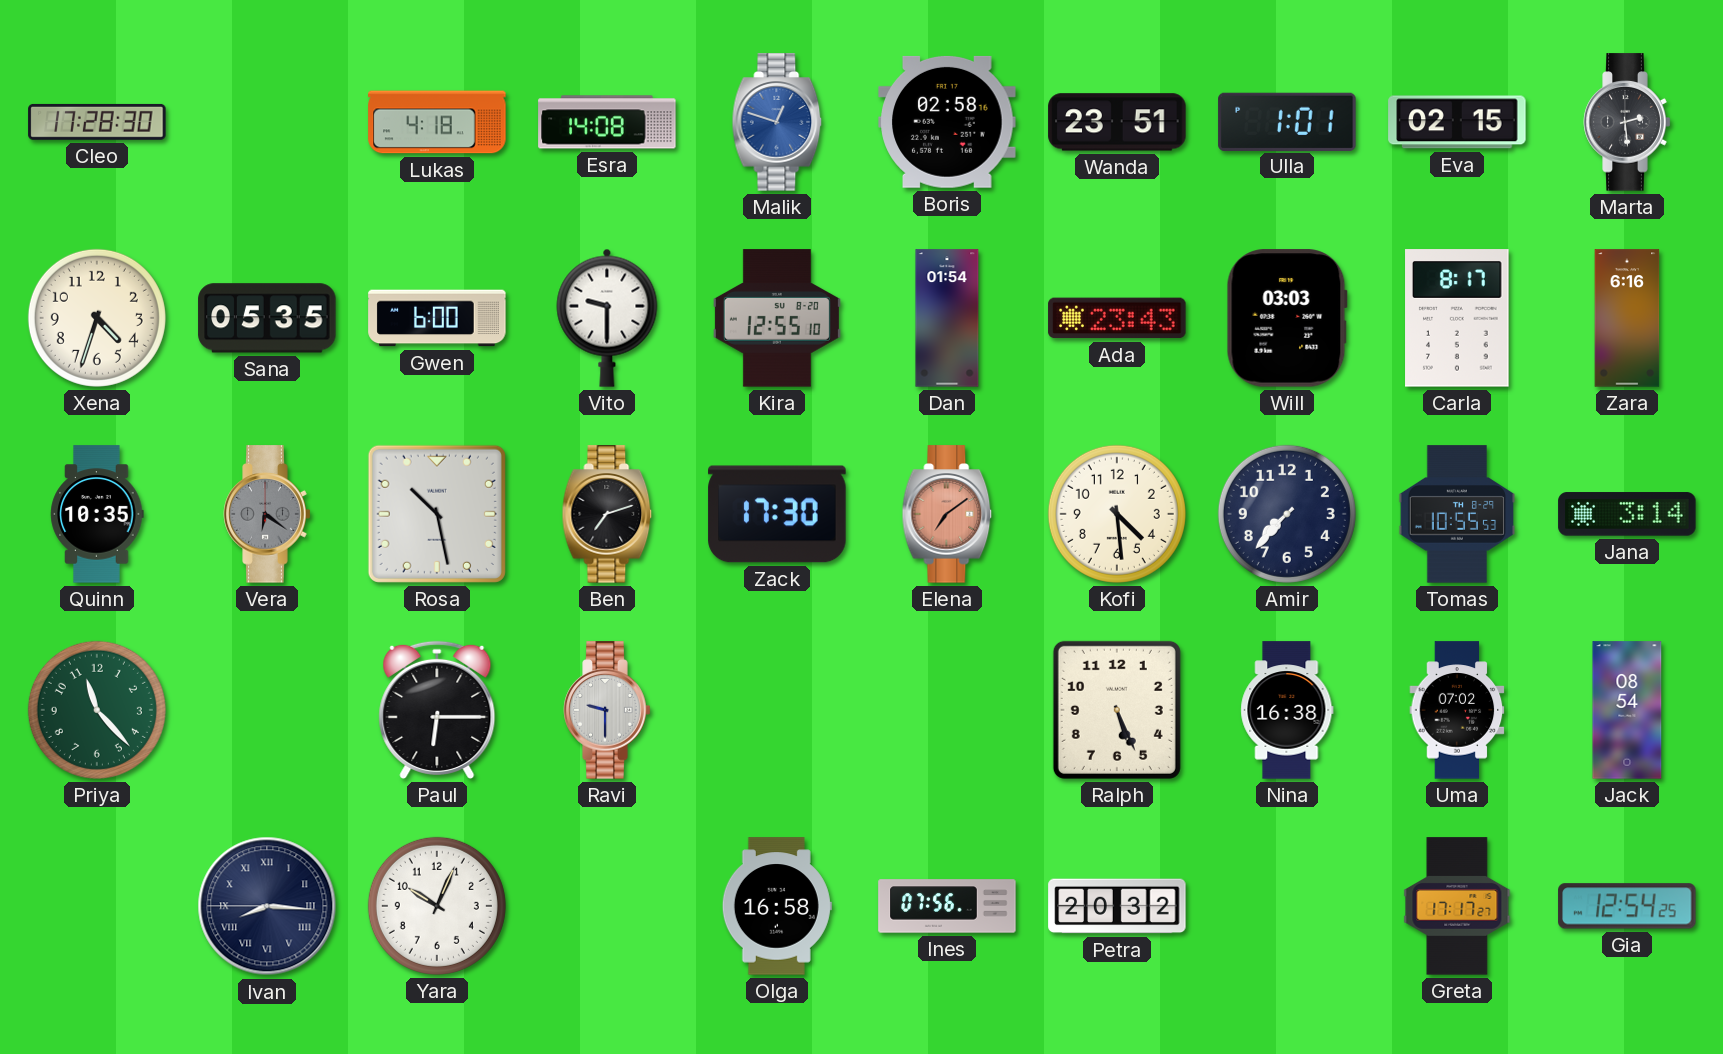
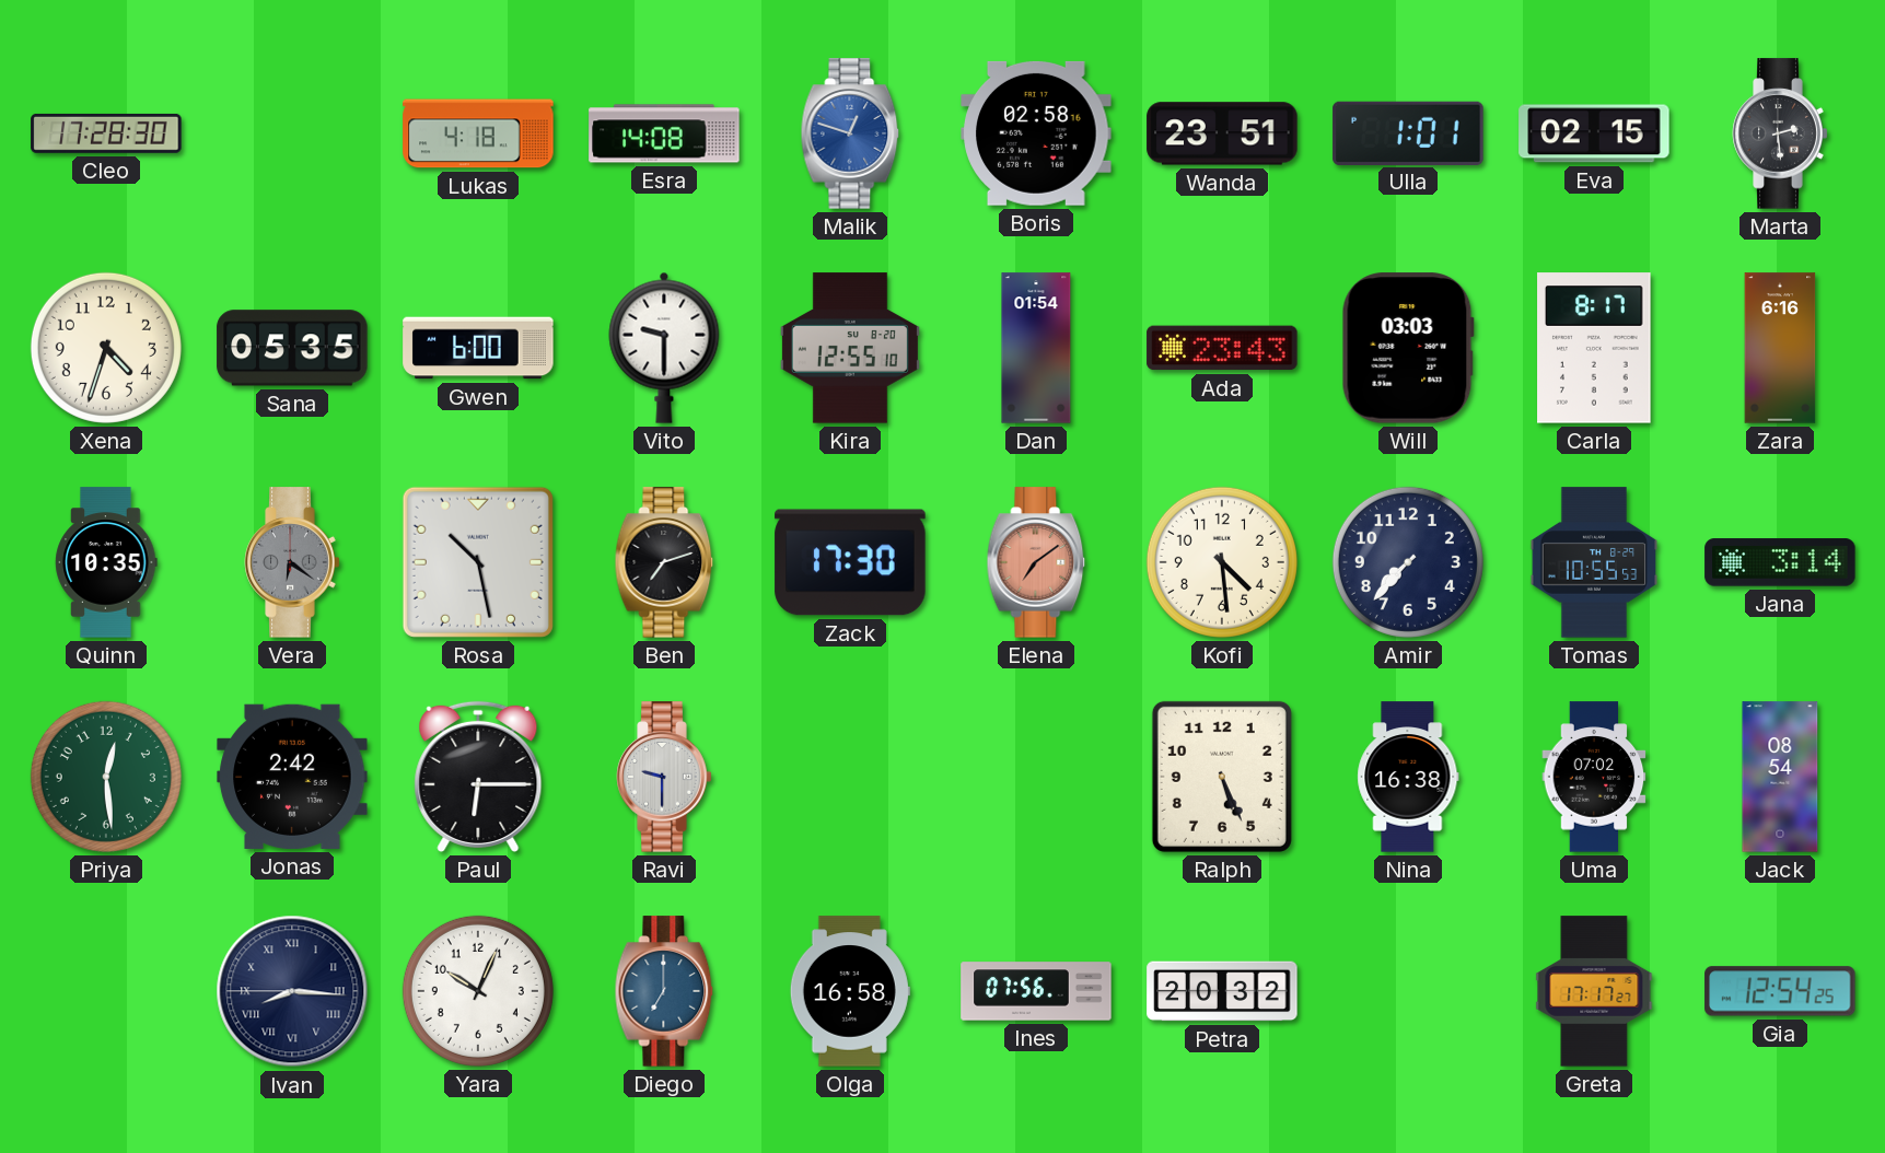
Priya: 11:23 -> 12:29
Jonas: none -> 2:42
Diego: none -> 7:00
